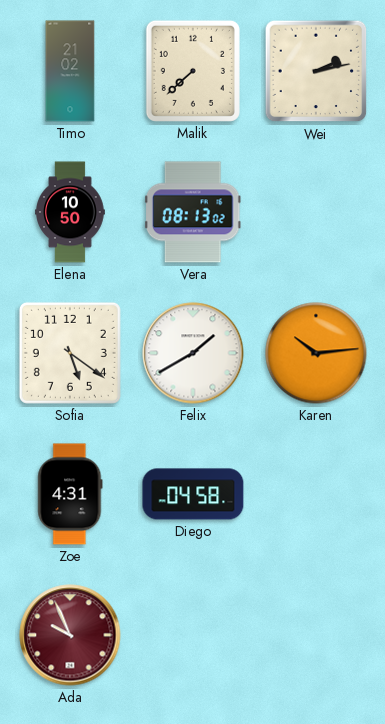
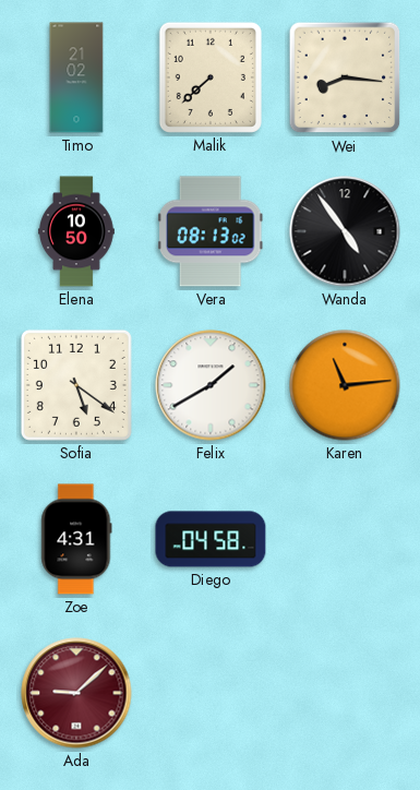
Wei: 2:13 -> 8:16
Wanda: none -> 4:54
Karen: 10:14 -> 11:14
Ada: 9:56 -> 9:08
